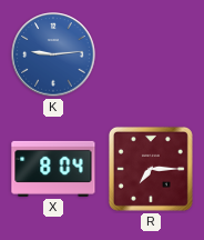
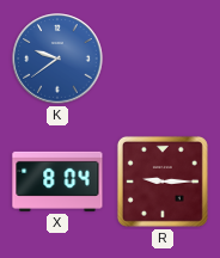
K: 9:14 -> 9:39
R: 7:15 -> 9:15
